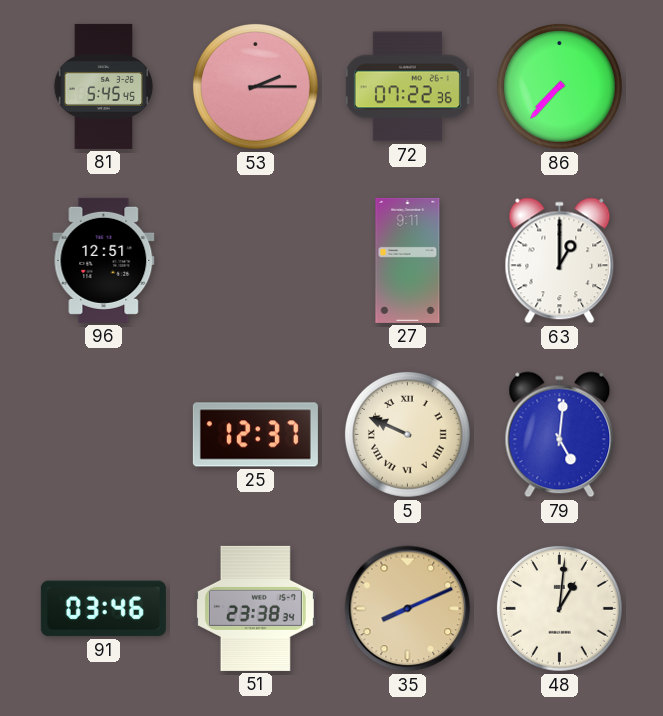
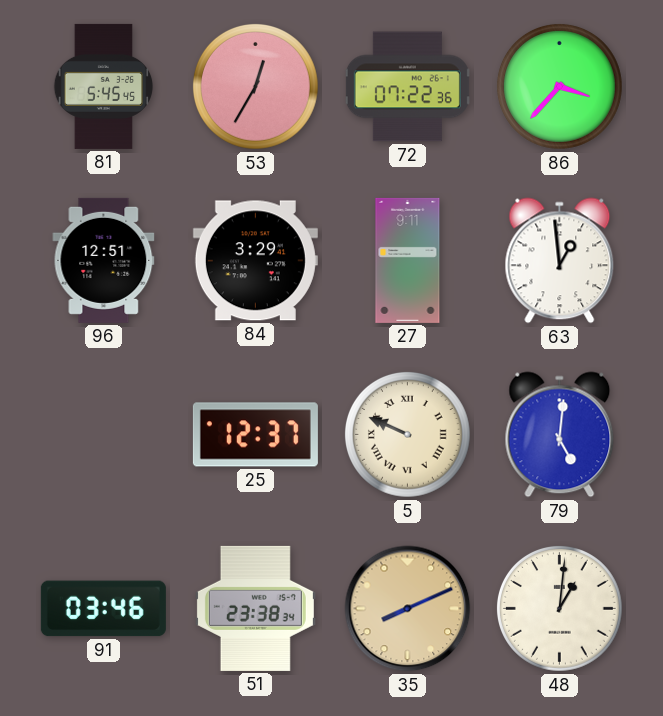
53: 2:15 -> 12:35
86: 7:37 -> 3:37
84: none -> 3:29
63: 1:00 -> 12:59
